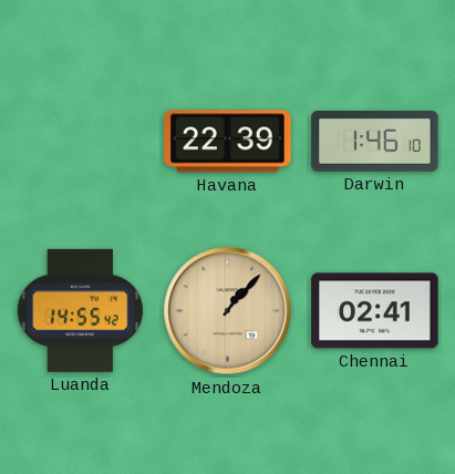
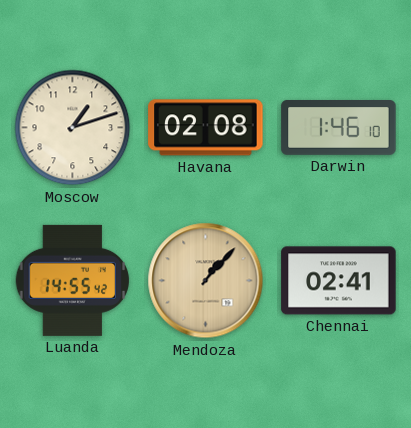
Moscow: none -> 1:12
Havana: 22:39 -> 02:08
